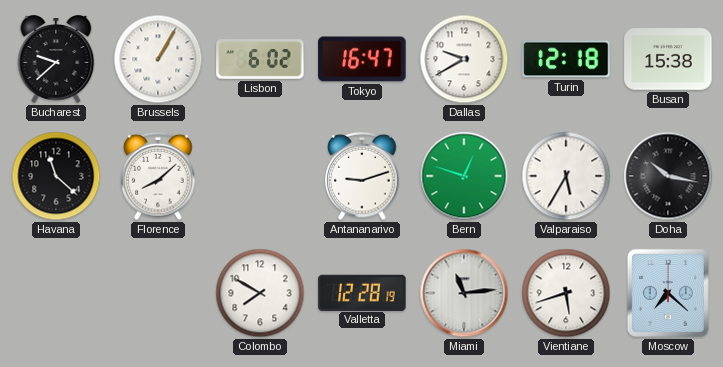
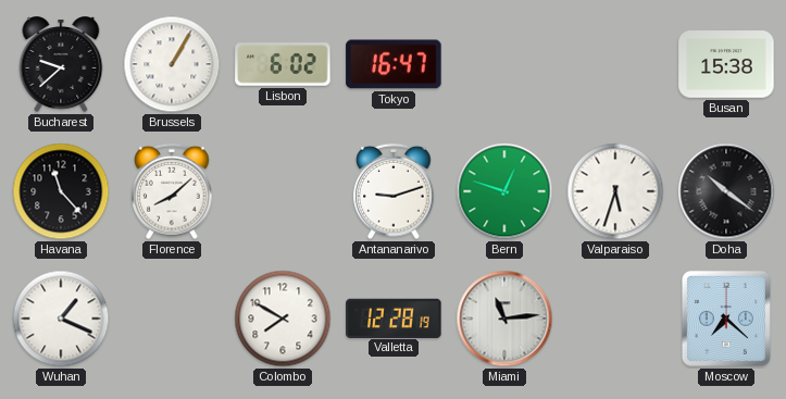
Dallas: 9:40 -> none
Turin: 12:18 -> none
Havana: 11:22 -> 11:23
Valparaiso: 5:35 -> 5:33
Doha: 10:17 -> 10:21
Wuhan: none -> 1:19
Vientiane: 5:42 -> none
